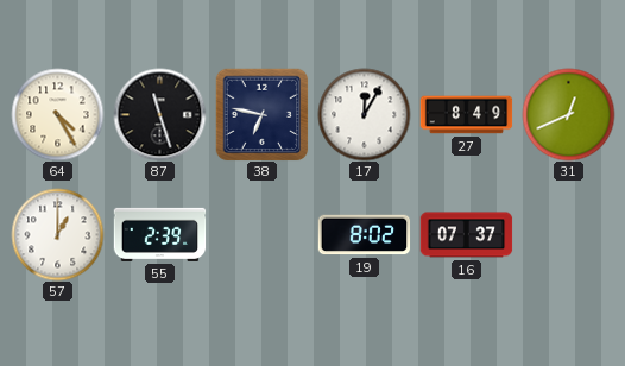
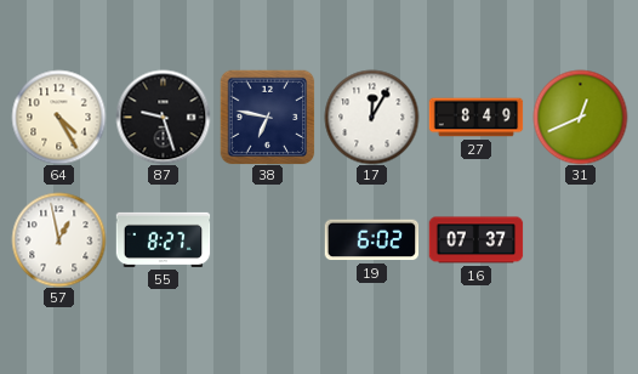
87: 11:27 -> 9:27
57: 1:00 -> 12:58
55: 2:39 -> 8:27
19: 8:02 -> 6:02
